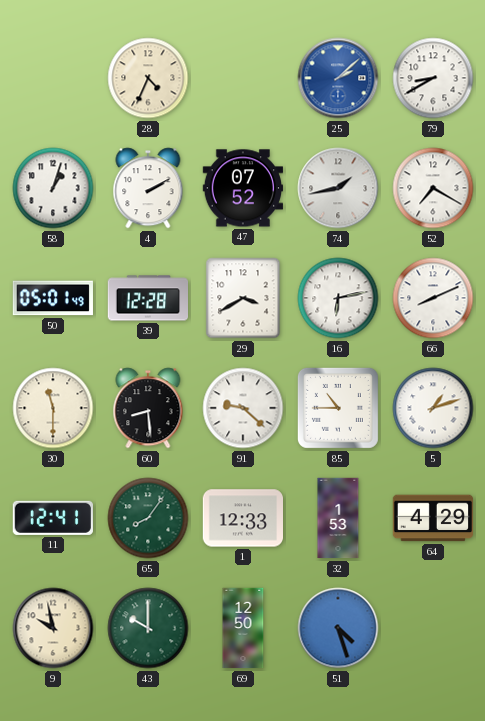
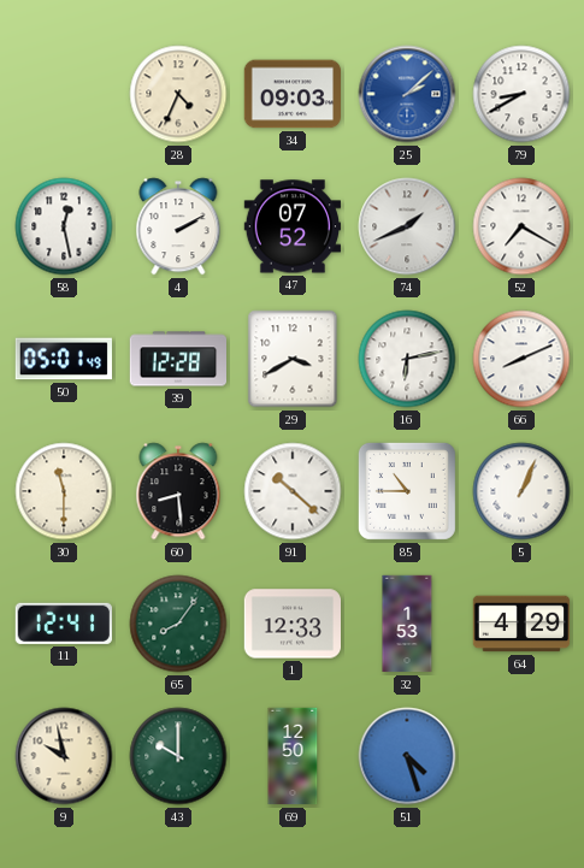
34: none -> 09:03
58: 1:03 -> 12:28
74: 1:43 -> 1:41
91: 9:22 -> 10:22
5: 1:12 -> 1:04
